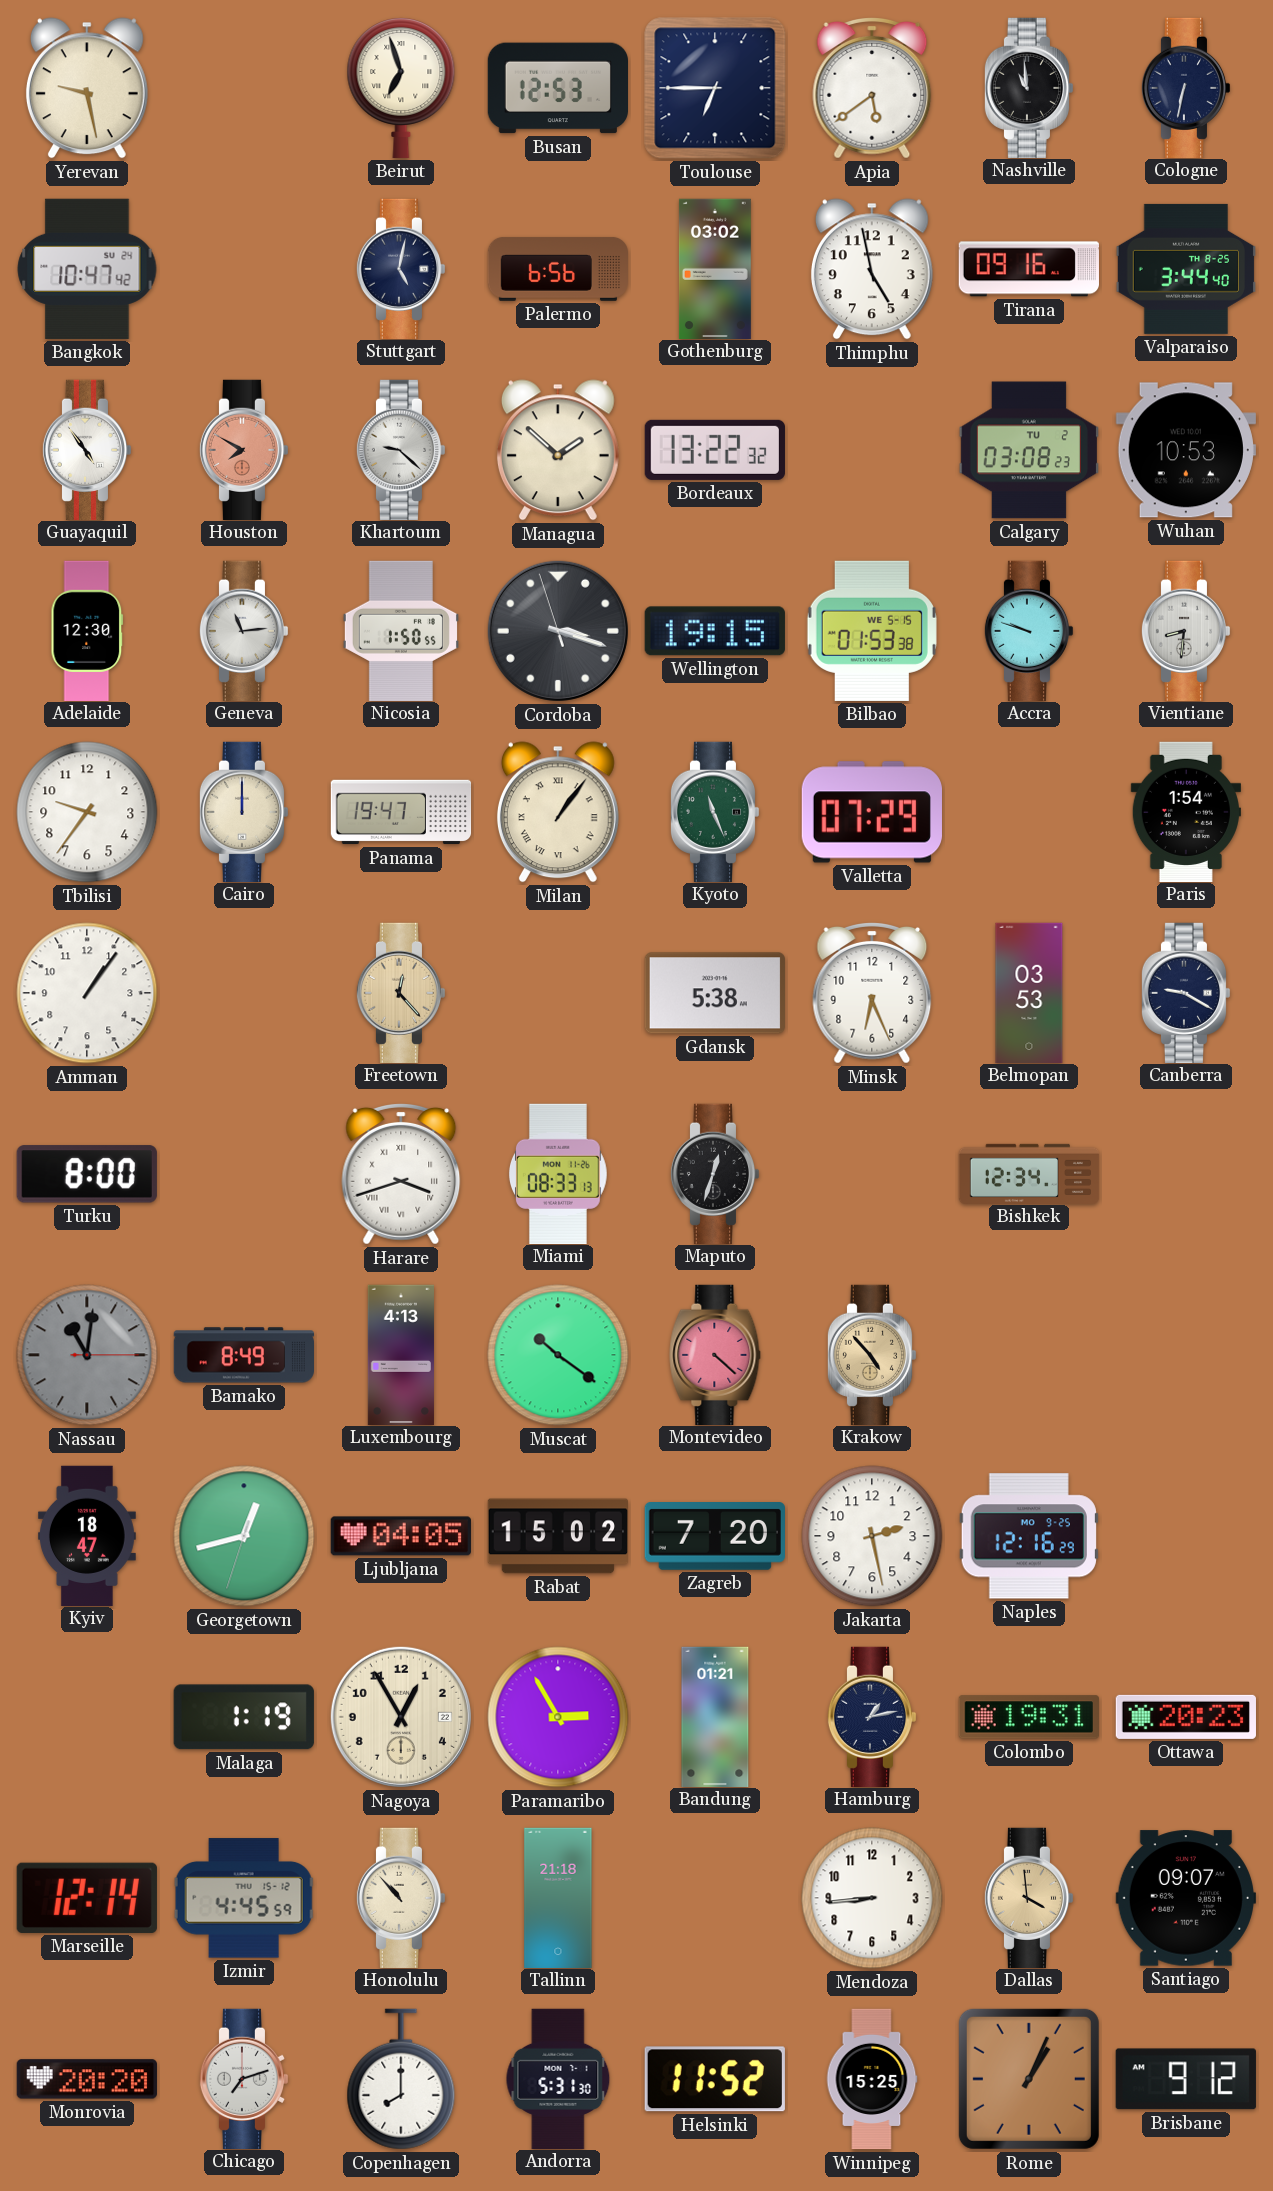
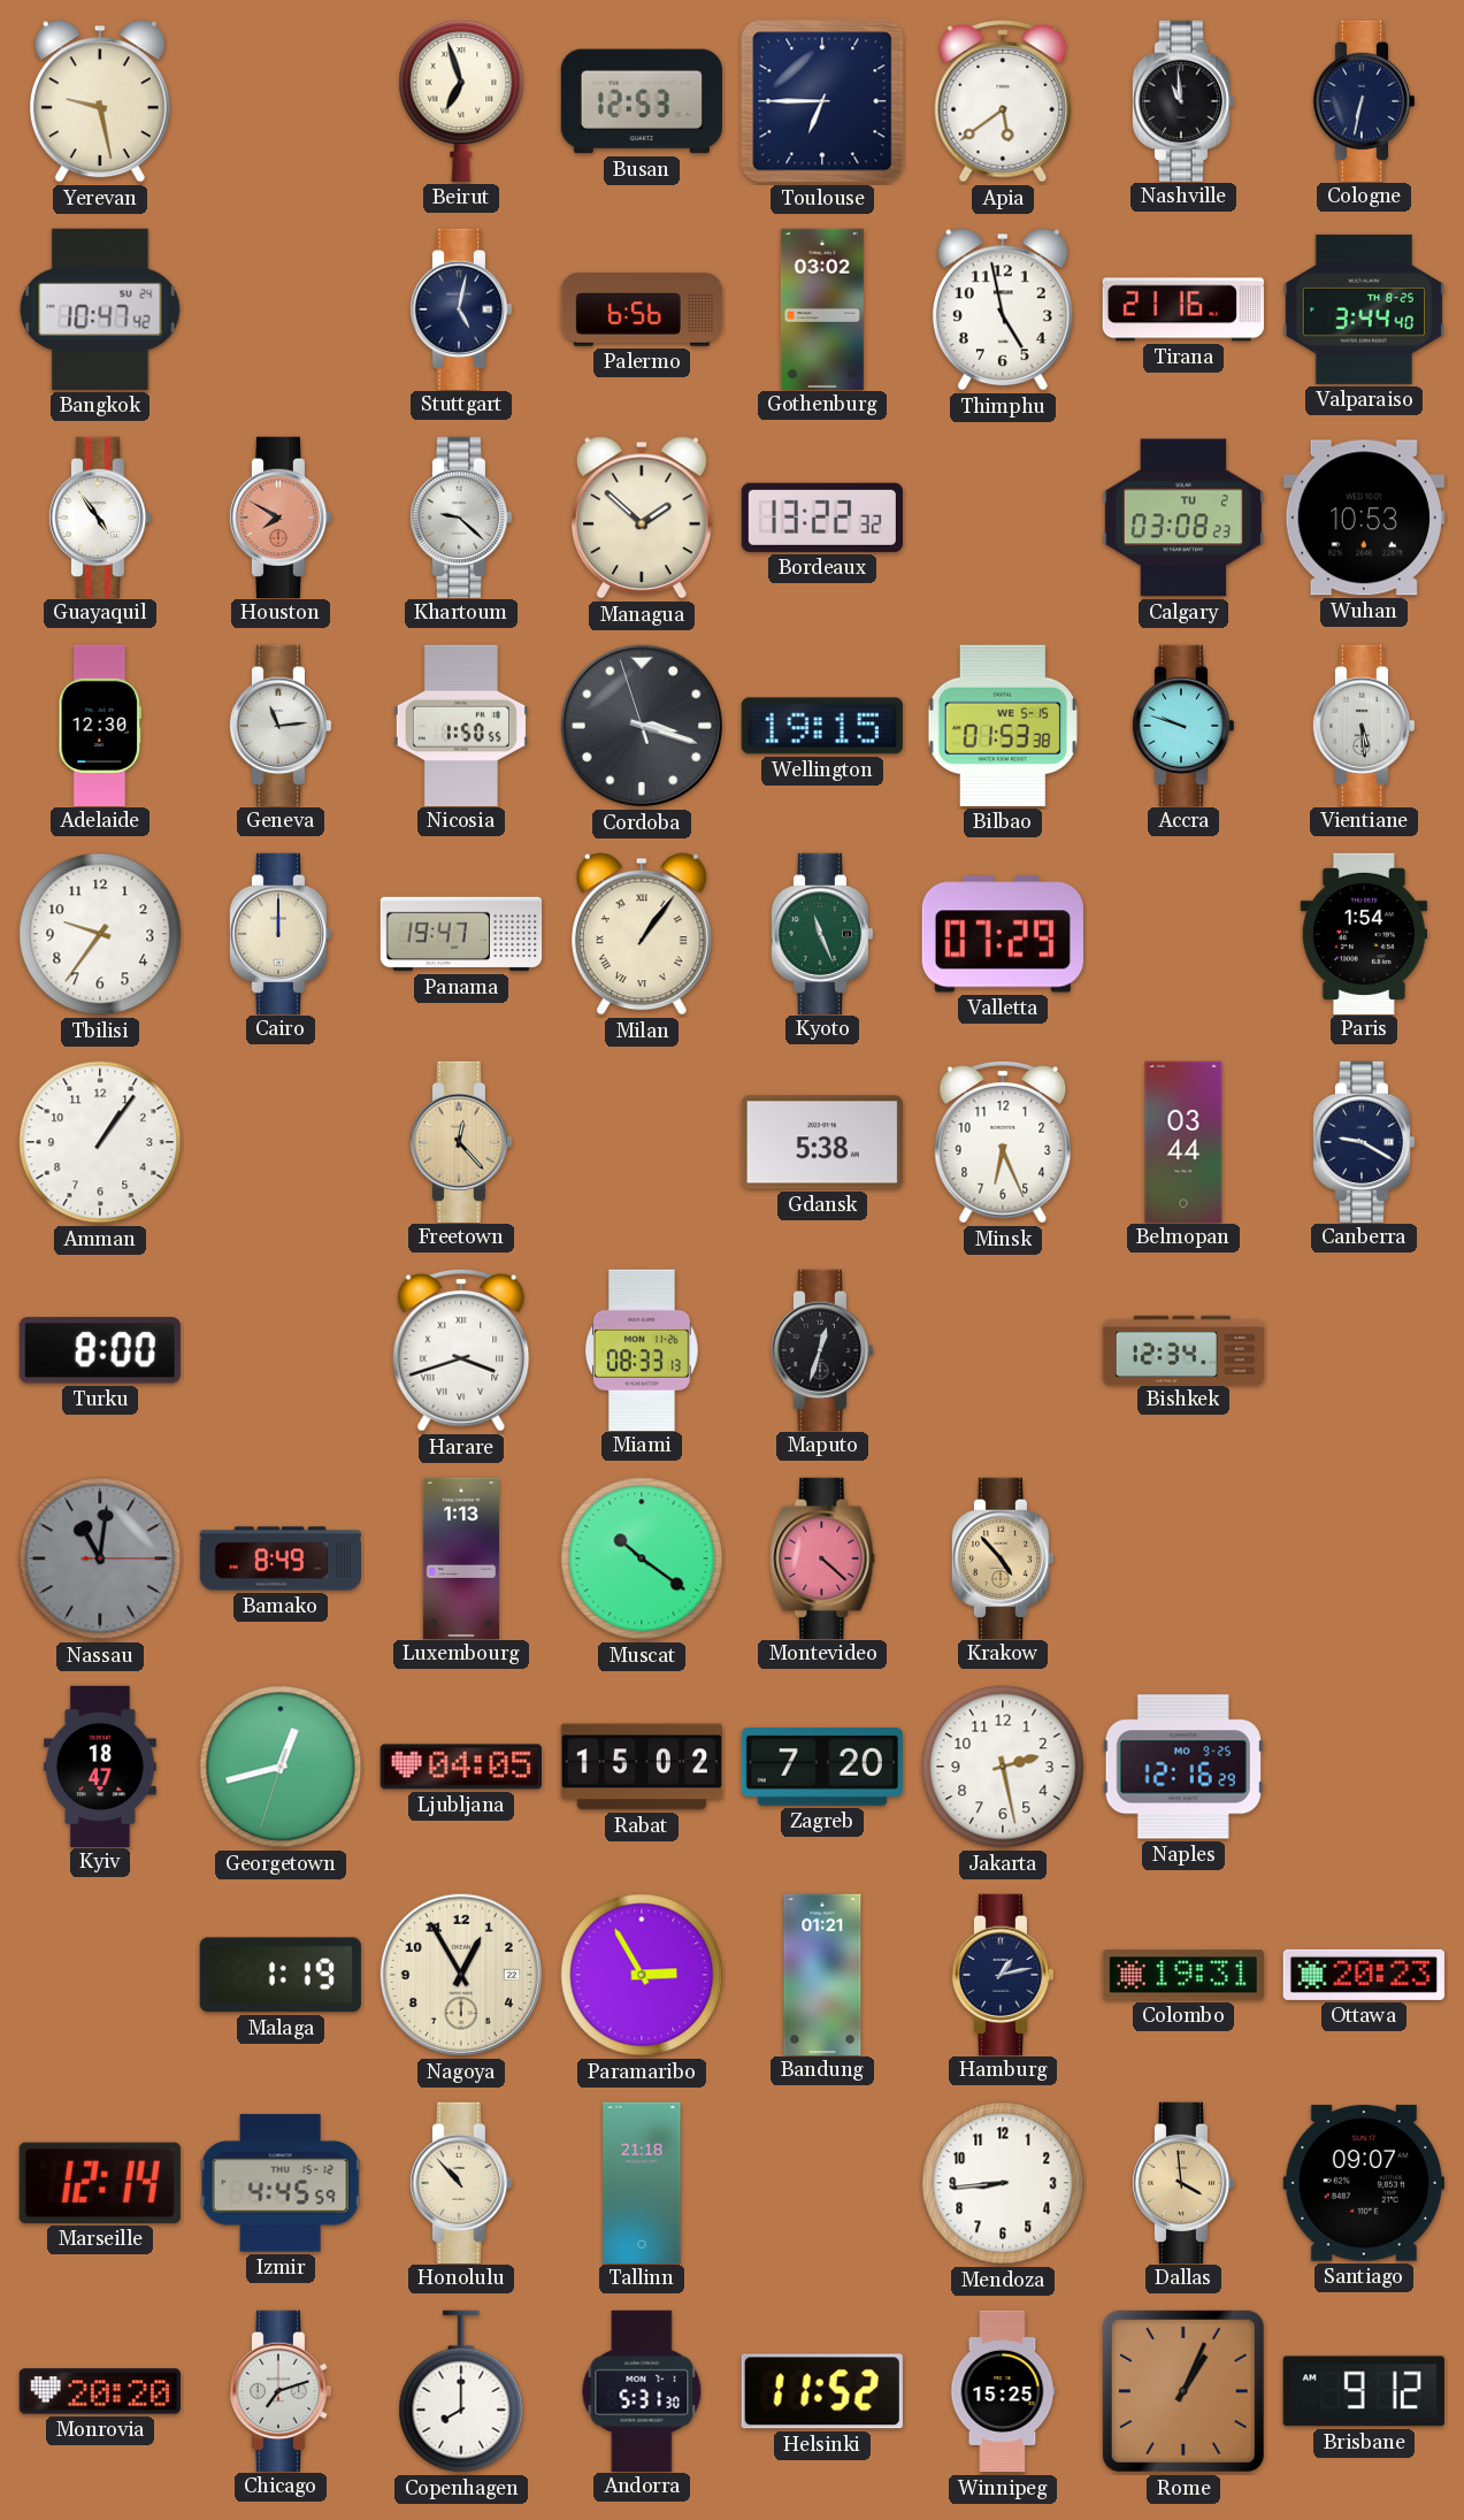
Tirana: 09:16 -> 21:16
Vientiane: 8:31 -> 5:29
Belmopan: 03:53 -> 03:44
Luxembourg: 4:13 -> 1:13
